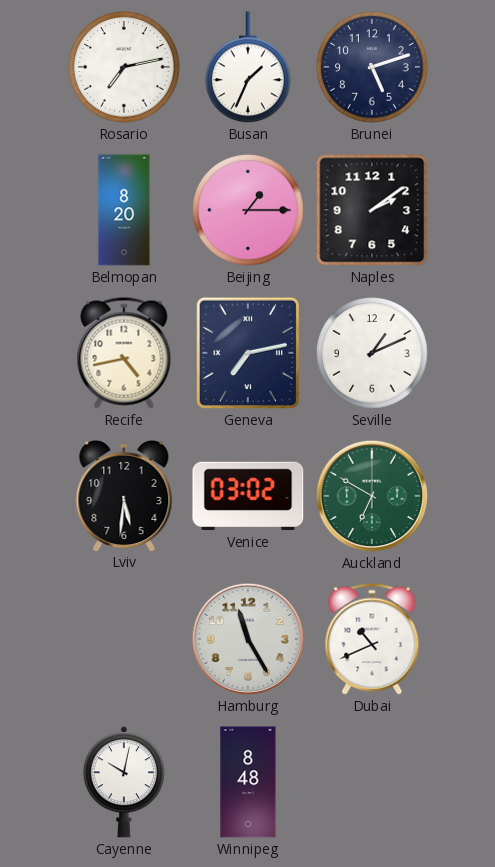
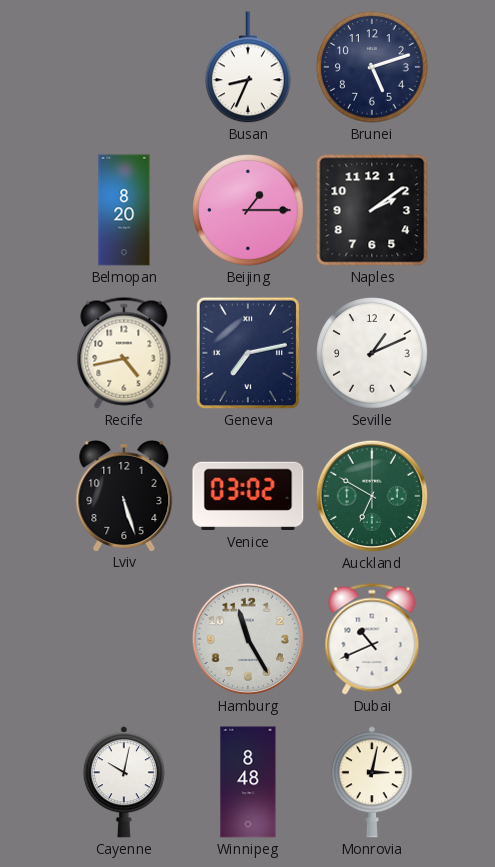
Rosario: 7:13 -> none
Busan: 1:34 -> 8:34
Lviv: 5:31 -> 5:27
Monrovia: none -> 3:02
